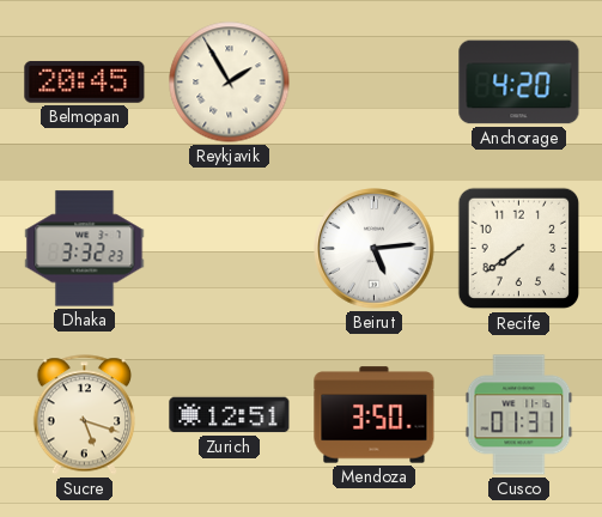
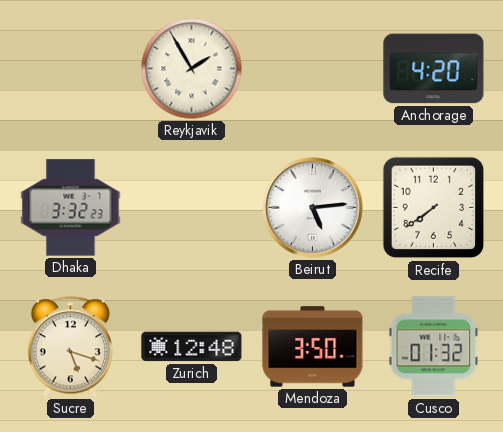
Belmopan: 20:45 -> none
Zurich: 12:51 -> 12:48
Cusco: 01:31 -> 01:32
